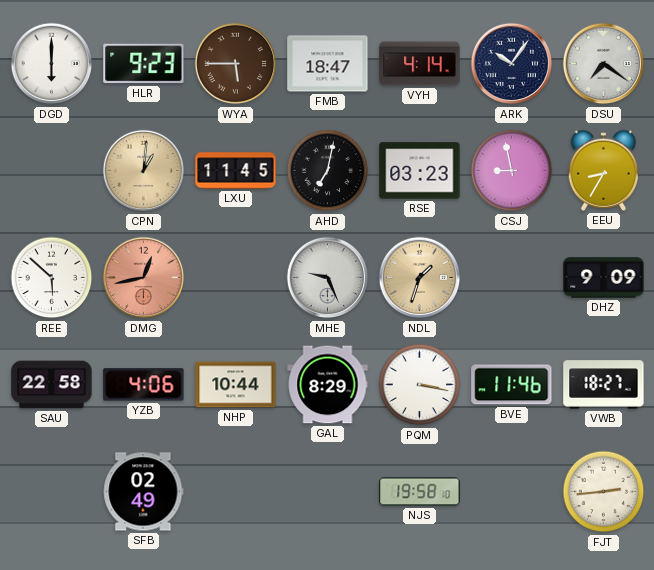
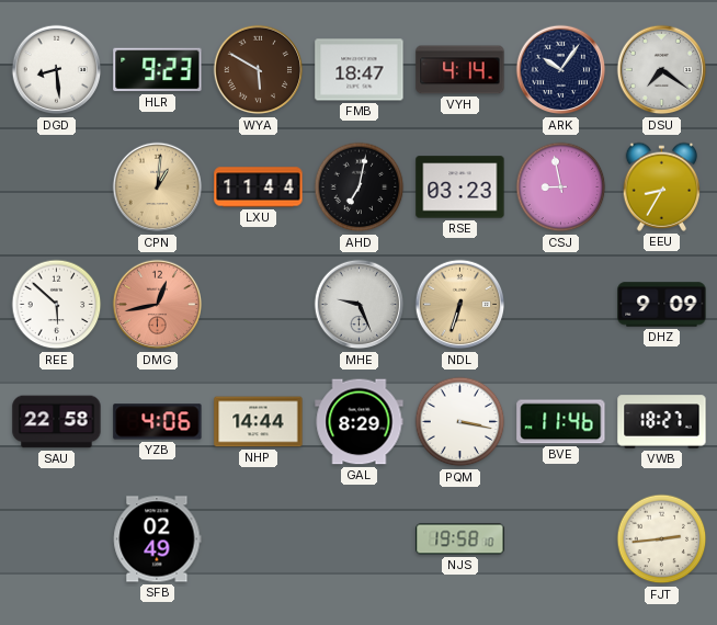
DGD: 6:00 -> 8:29
WYA: 5:45 -> 5:50
LXU: 11:45 -> 11:44
NDL: 1:33 -> 6:33
NHP: 10:44 -> 14:44
